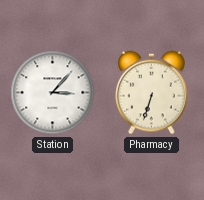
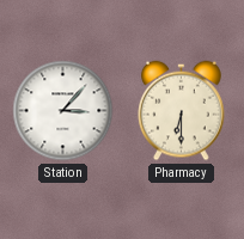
Pharmacy: 6:33 -> 6:30
